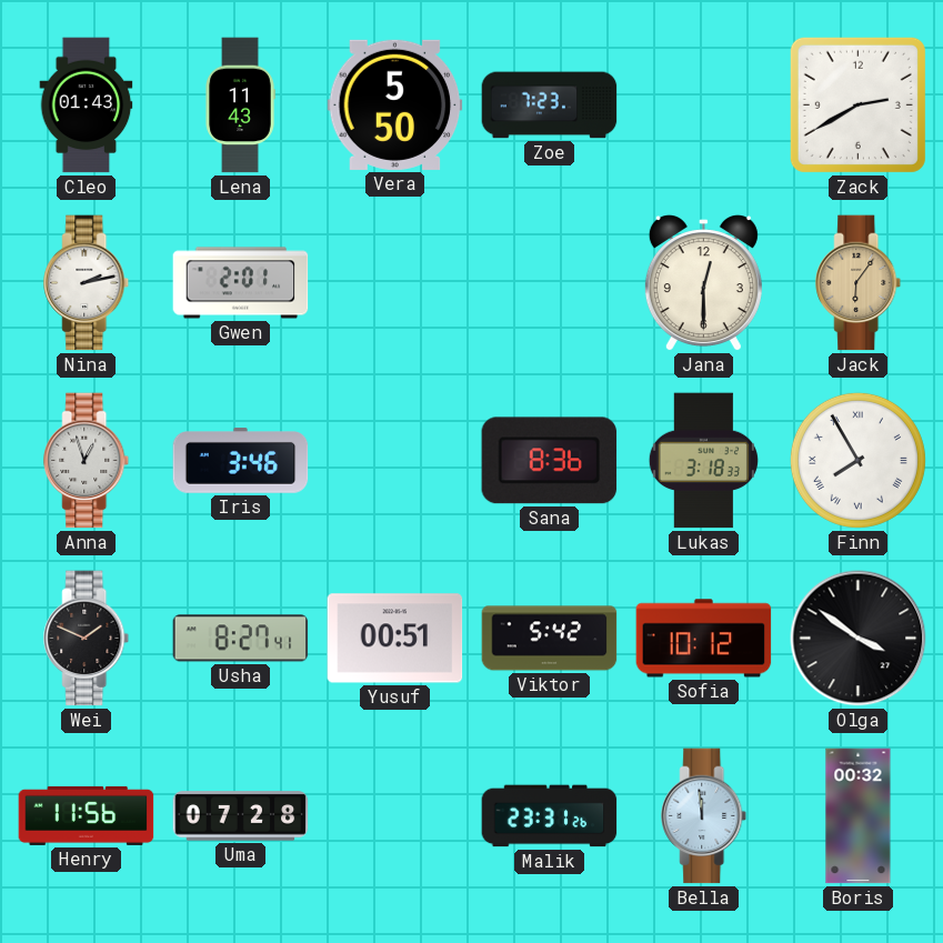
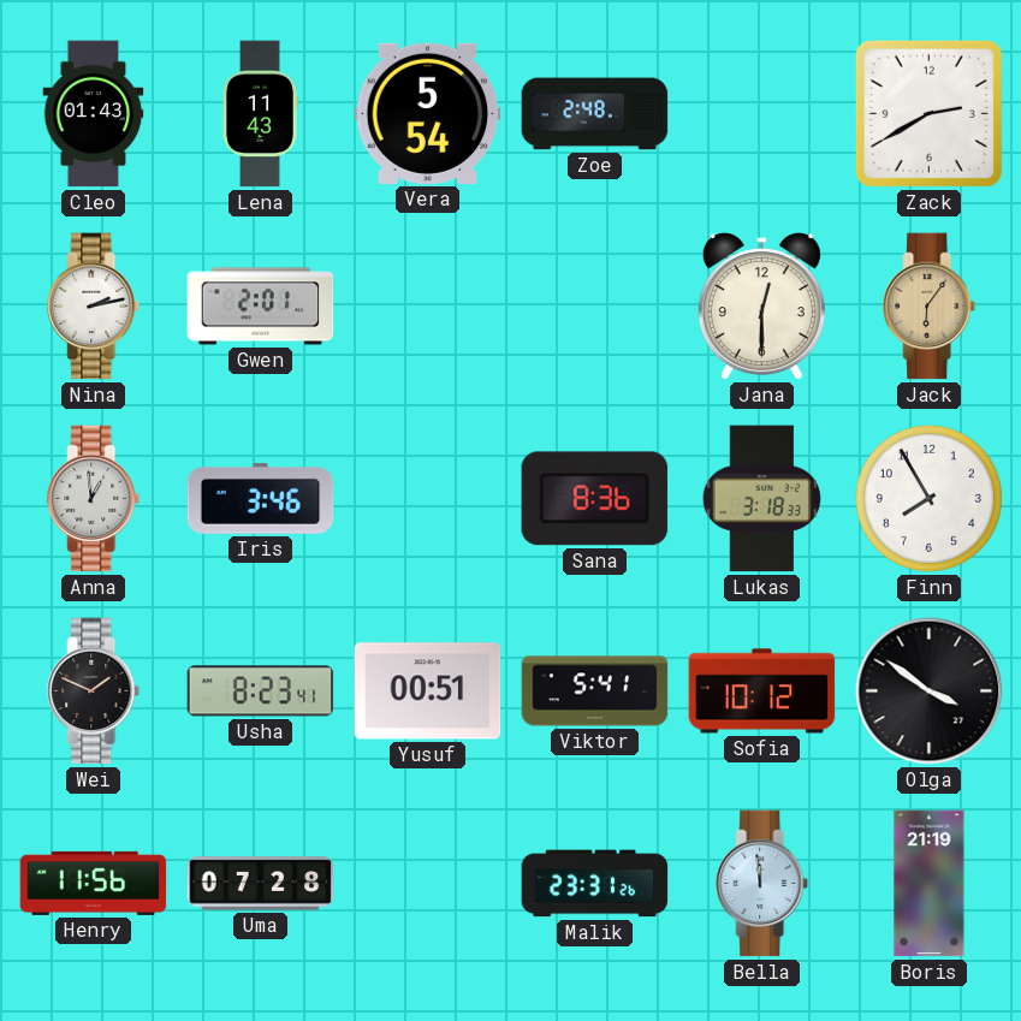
Vera: 5:50 -> 5:54
Zoe: 7:23 -> 2:48
Anna: 12:57 -> 12:59
Finn numerals: Roman -> Arabic
Usha: 8:27 -> 8:23
Viktor: 5:42 -> 5:41
Boris: 00:32 -> 21:19
